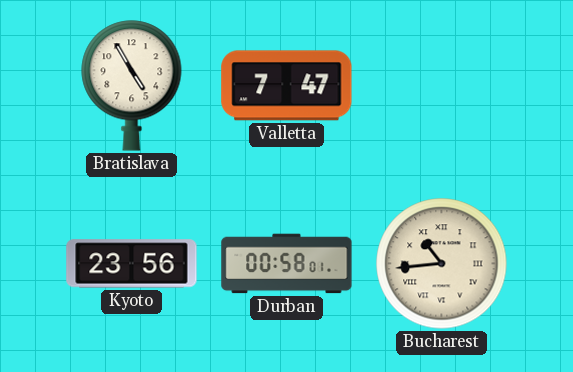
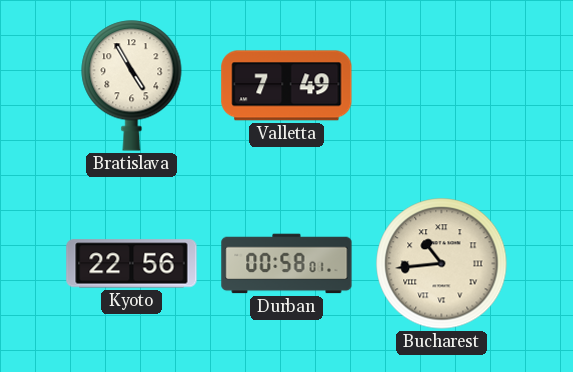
Valletta: 7:47 -> 7:49
Kyoto: 23:56 -> 22:56
